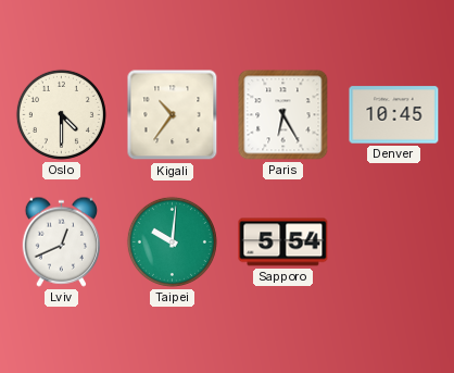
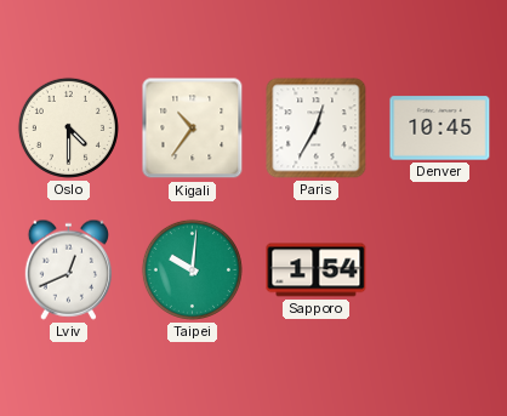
Paris: 6:25 -> 12:35
Sapporo: 5:54 -> 1:54
